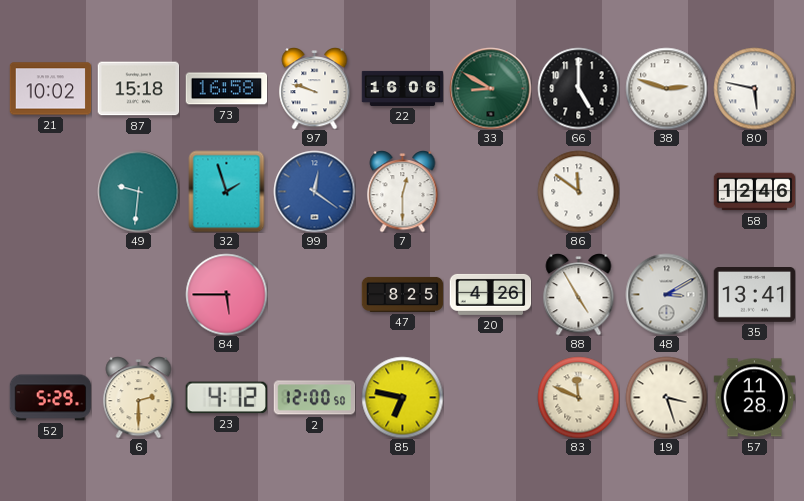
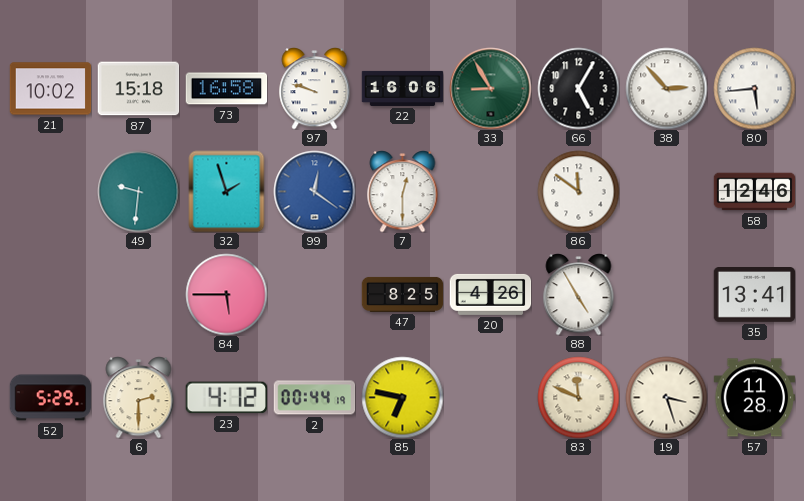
33: 8:50 -> 8:55
66: 5:00 -> 5:05
38: 2:48 -> 2:53
80: 5:47 -> 5:44
48: 3:10 -> none
2: 12:00 -> 00:44
